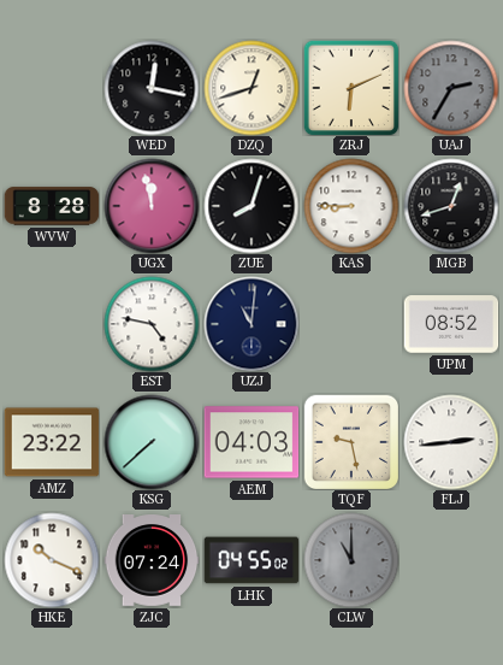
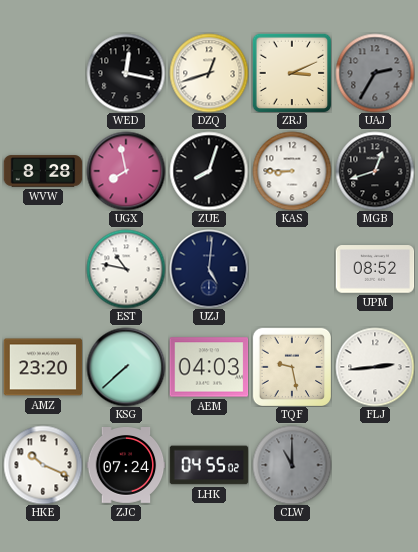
ZRJ: 6:11 -> 3:11
UGX: 11:58 -> 7:58
EST: 4:47 -> 10:47
UZJ: 11:01 -> 5:01
AMZ: 23:22 -> 23:20
